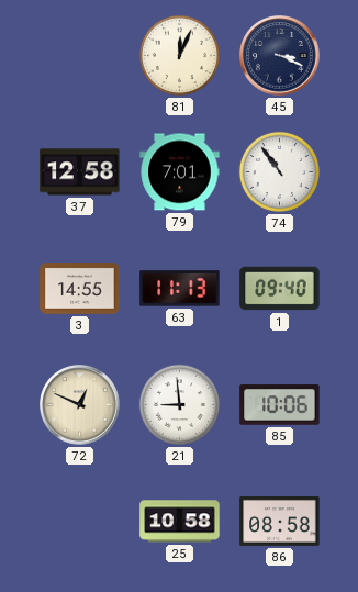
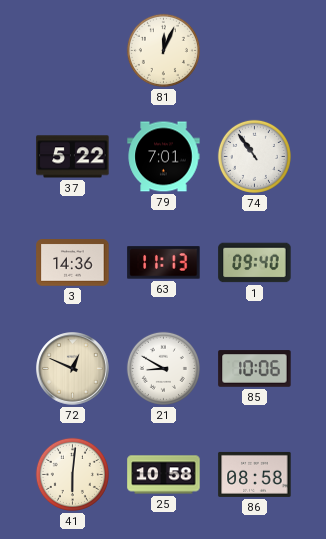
45: 3:19 -> none
37: 12:58 -> 5:22
3: 14:55 -> 14:36
21: 8:59 -> 8:50
41: none -> 6:01
